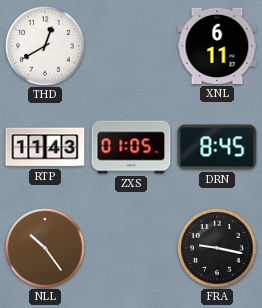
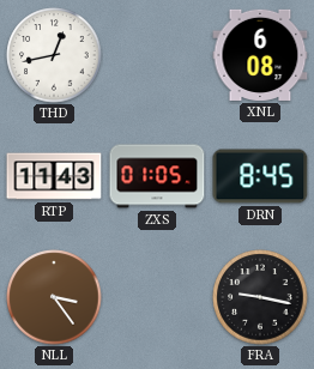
THD: 12:40 -> 12:43
XNL: 6:11 -> 6:08
NLL: 10:24 -> 3:24
